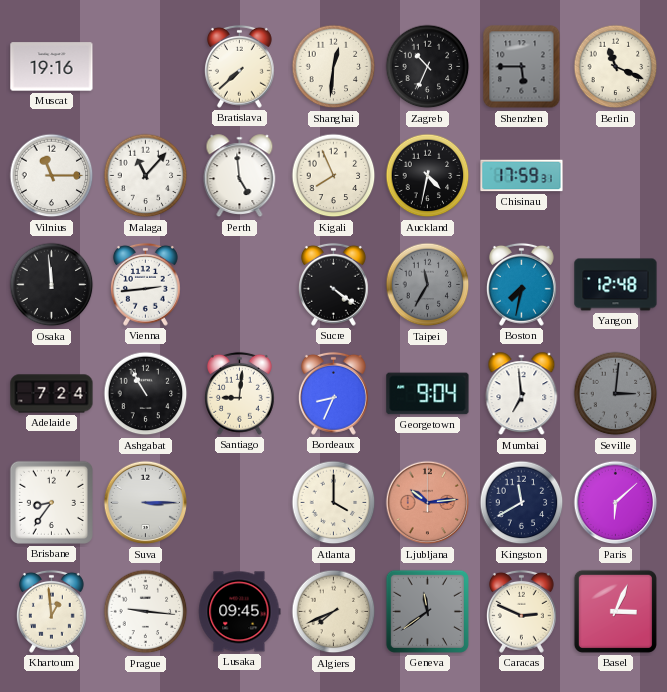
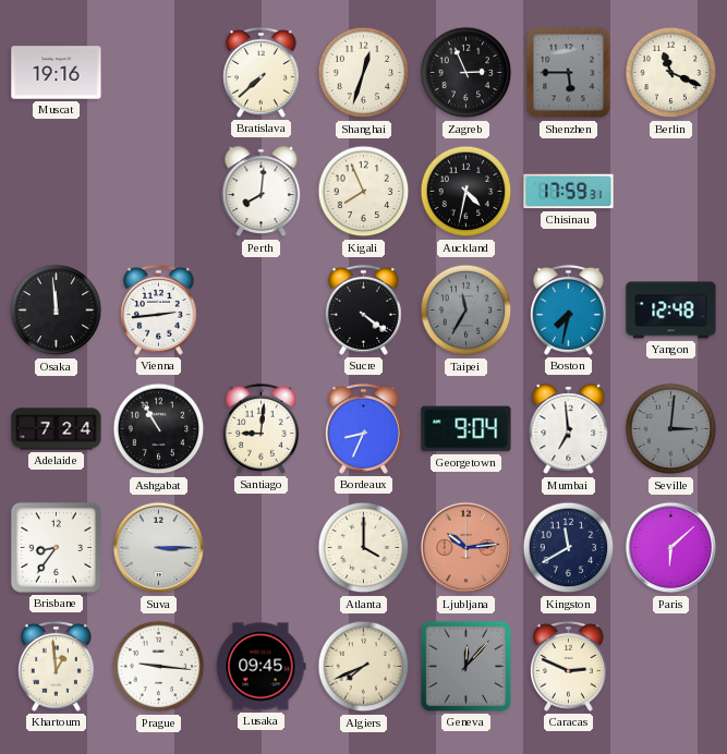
Shanghai: 12:31 -> 12:33
Zagreb: 10:34 -> 2:56
Vilnius: 11:15 -> none
Malaga: 11:07 -> none
Perth: 4:59 -> 8:01
Geneva: 11:39 -> 12:07
Basel: 3:04 -> none
